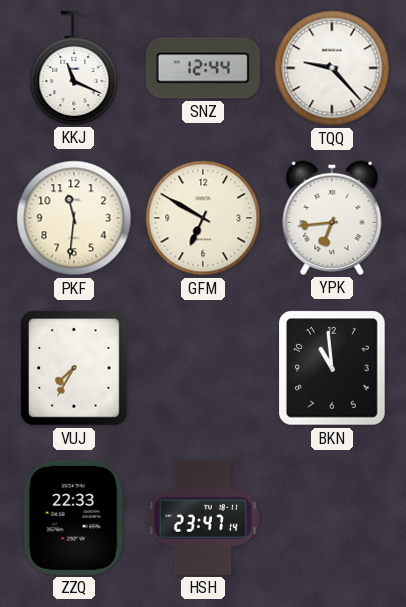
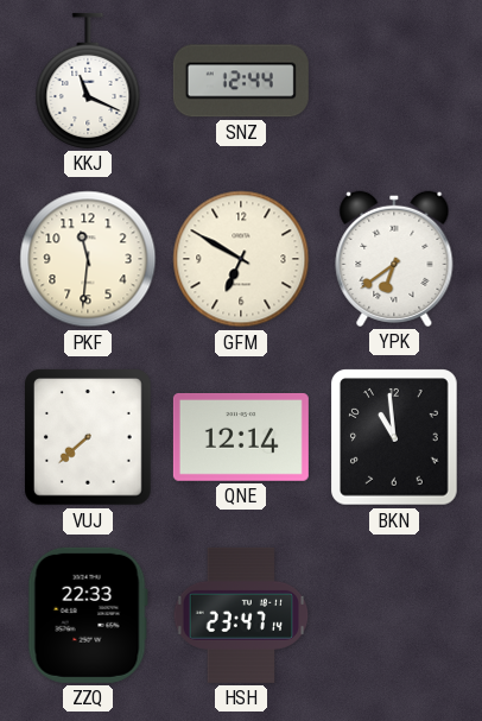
TQQ: 9:23 -> none
YPK: 6:44 -> 6:39
VUJ: 7:35 -> 7:38
QNE: none -> 12:14
